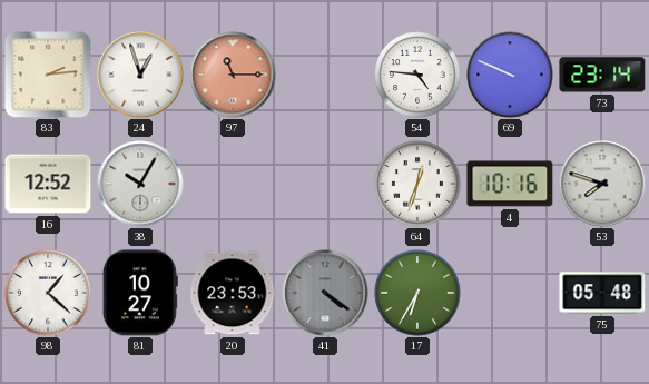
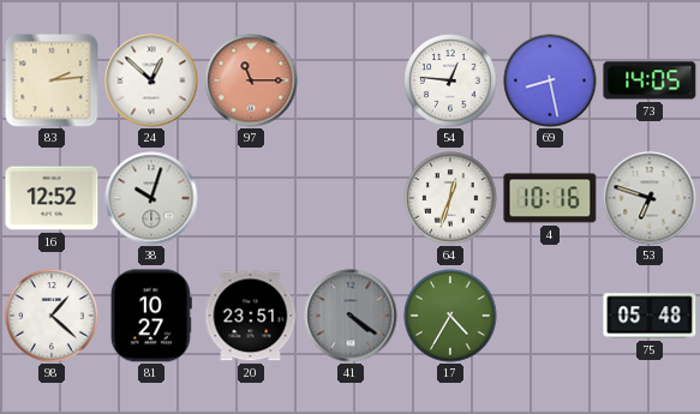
24: 12:57 -> 12:52
54: 4:46 -> 12:46
69: 9:49 -> 8:28
73: 23:14 -> 14:05
38: 10:05 -> 10:03
53: 7:48 -> 6:48
20: 23:53 -> 23:51
17: 6:35 -> 4:35
